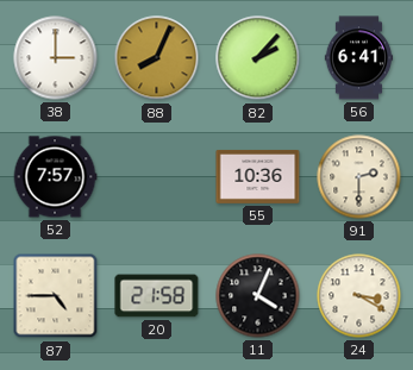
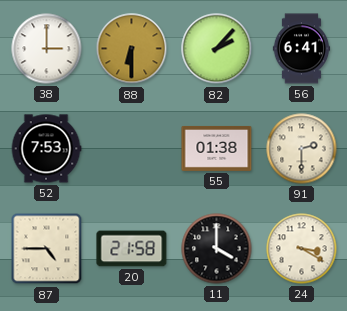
88: 8:04 -> 6:30
52: 7:57 -> 7:53
55: 10:36 -> 01:38
11: 4:04 -> 4:00
